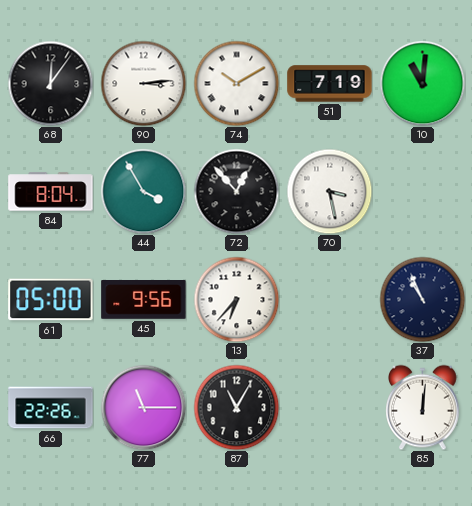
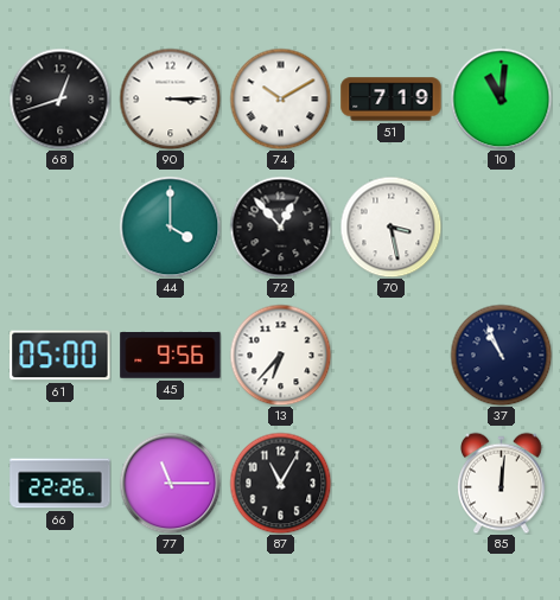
68: 12:06 -> 12:42
90: 3:14 -> 3:15
84: 8:04 -> none
44: 3:55 -> 4:00
